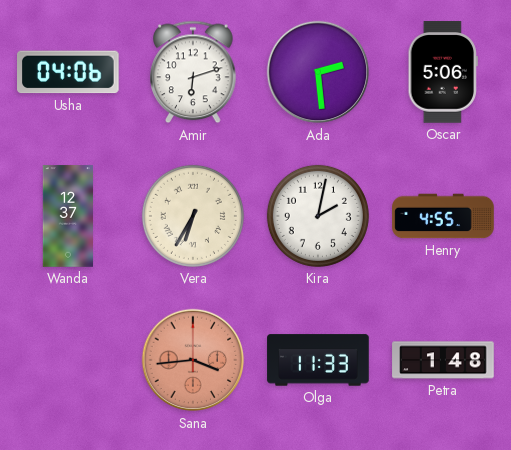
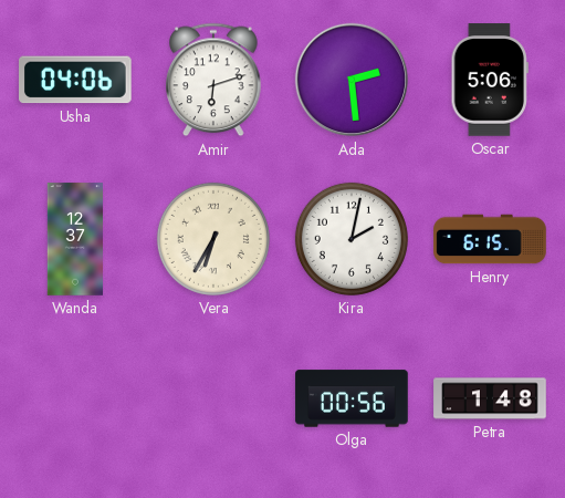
Henry: 4:55 -> 6:15
Sana: 3:44 -> none
Olga: 11:33 -> 00:56
